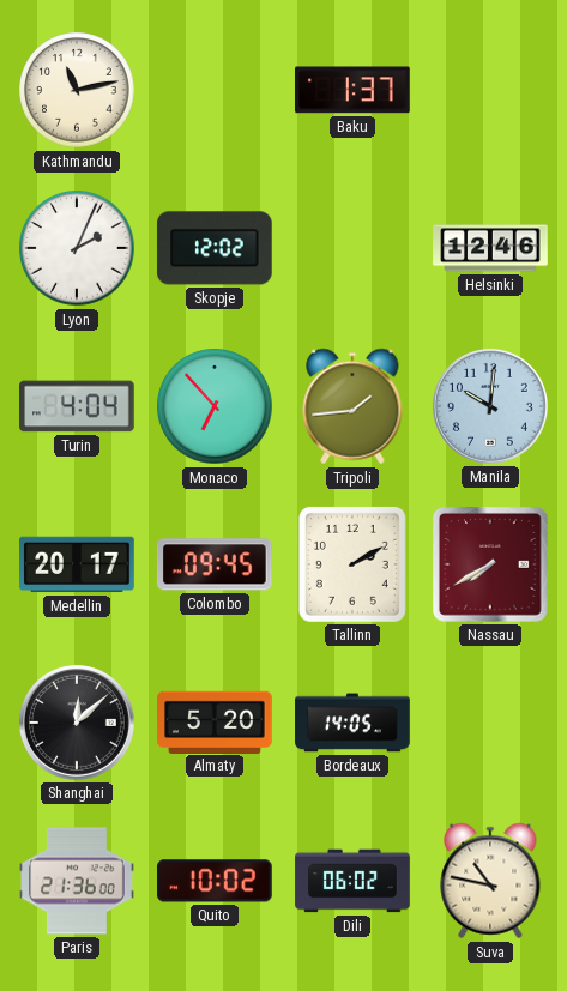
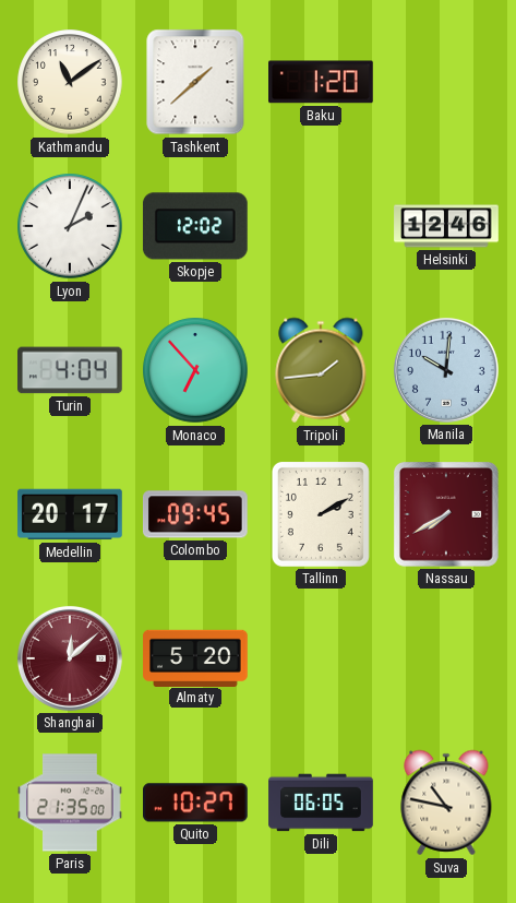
Kathmandu: 11:13 -> 11:09
Tashkent: none -> 1:38
Baku: 1:37 -> 1:20
Shanghai dial: black -> burgundy
Bordeaux: 14:05 -> none
Paris: 21:36 -> 21:35
Quito: 10:02 -> 10:27
Dili: 06:02 -> 06:05
